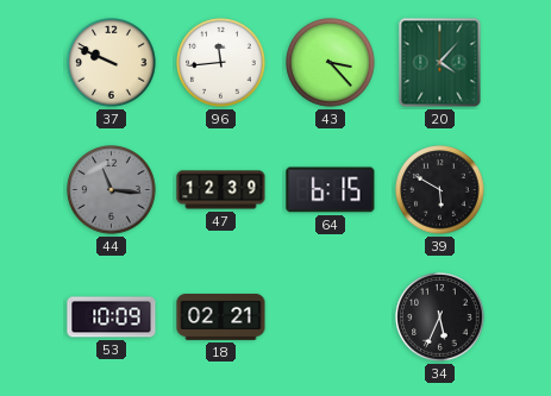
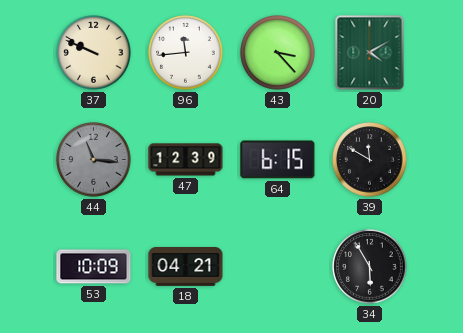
20: 4:07 -> 4:10
39: 5:50 -> 11:50
18: 02:21 -> 04:21
34: 5:34 -> 5:55
